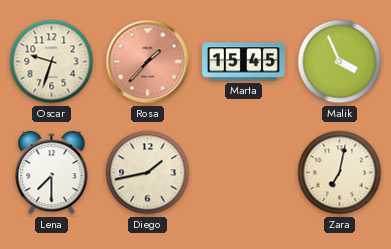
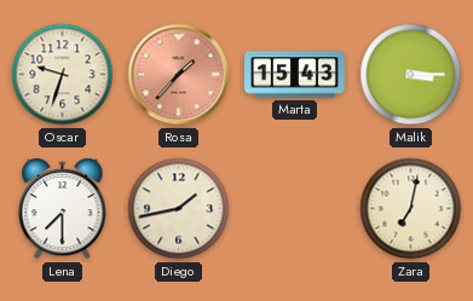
Marta: 15:45 -> 15:43
Malik: 3:56 -> 3:15
